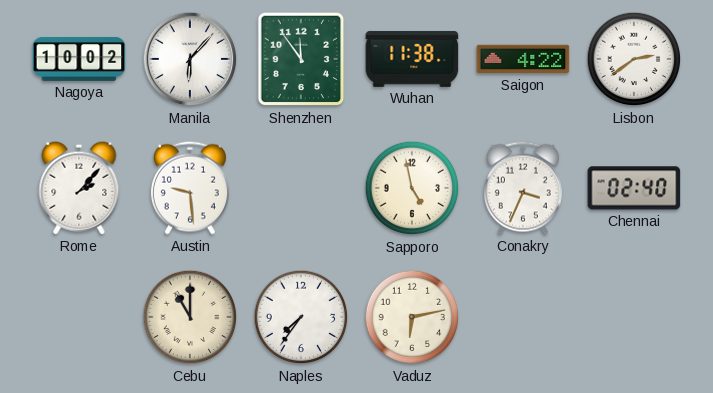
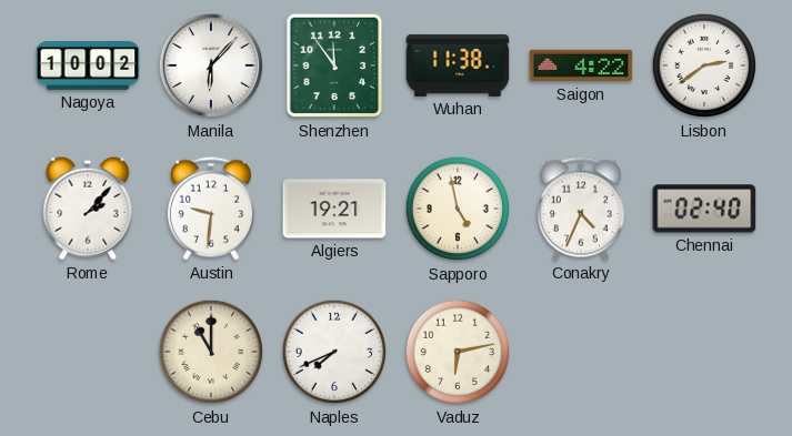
Austin: 9:29 -> 9:31
Algiers: none -> 19:21
Conakry: 3:34 -> 4:34
Naples: 7:36 -> 7:41
